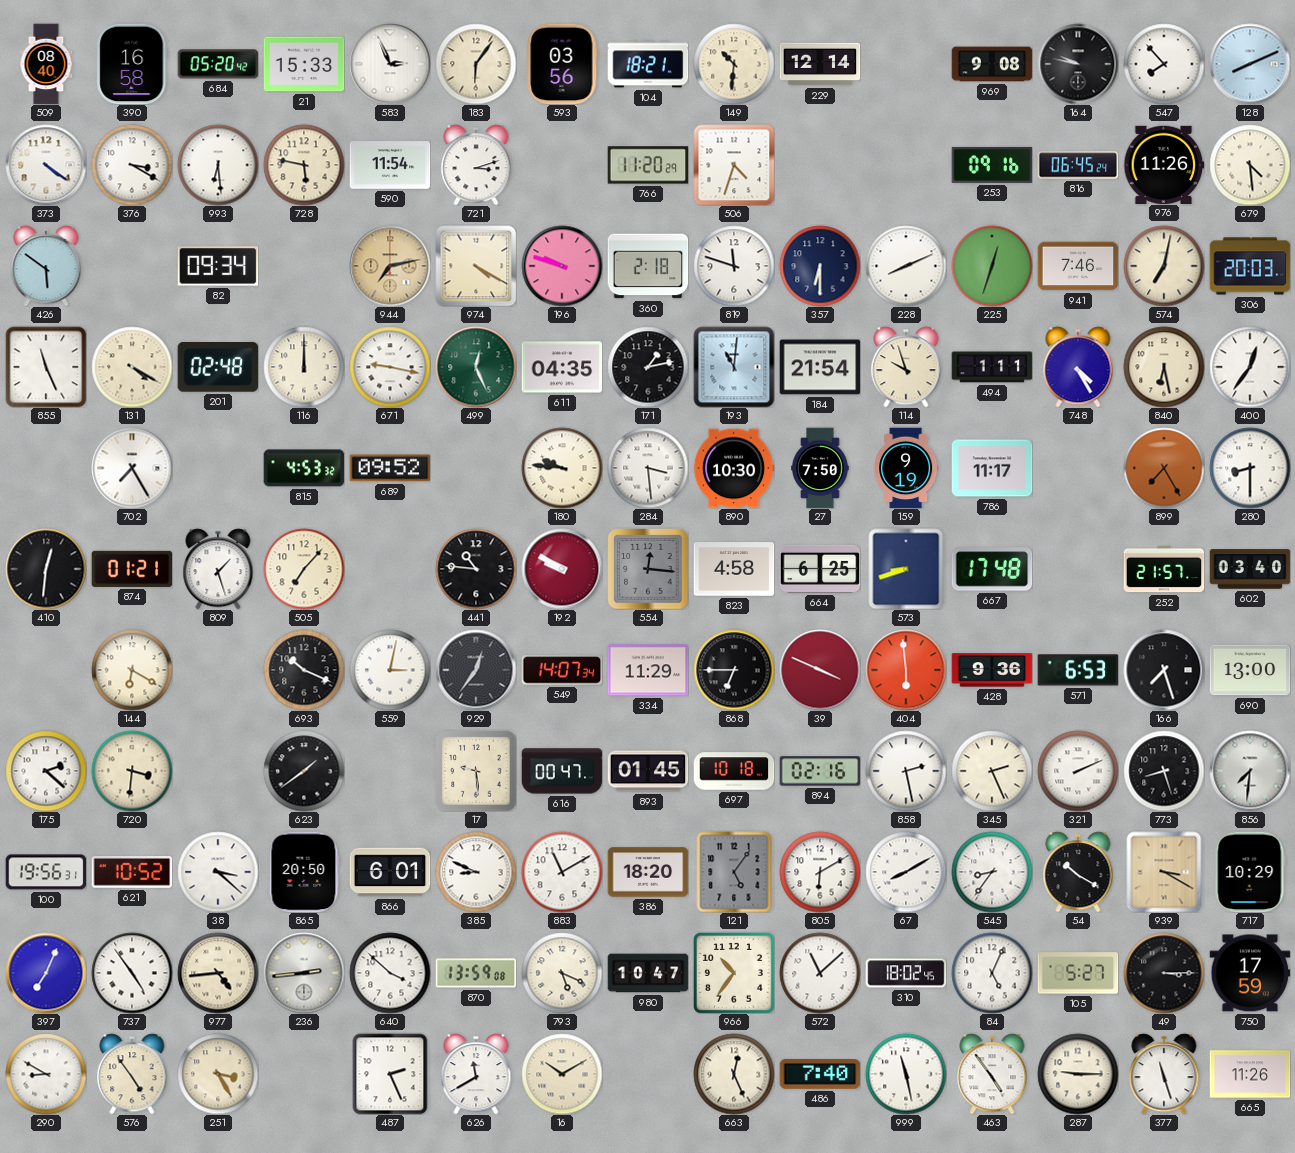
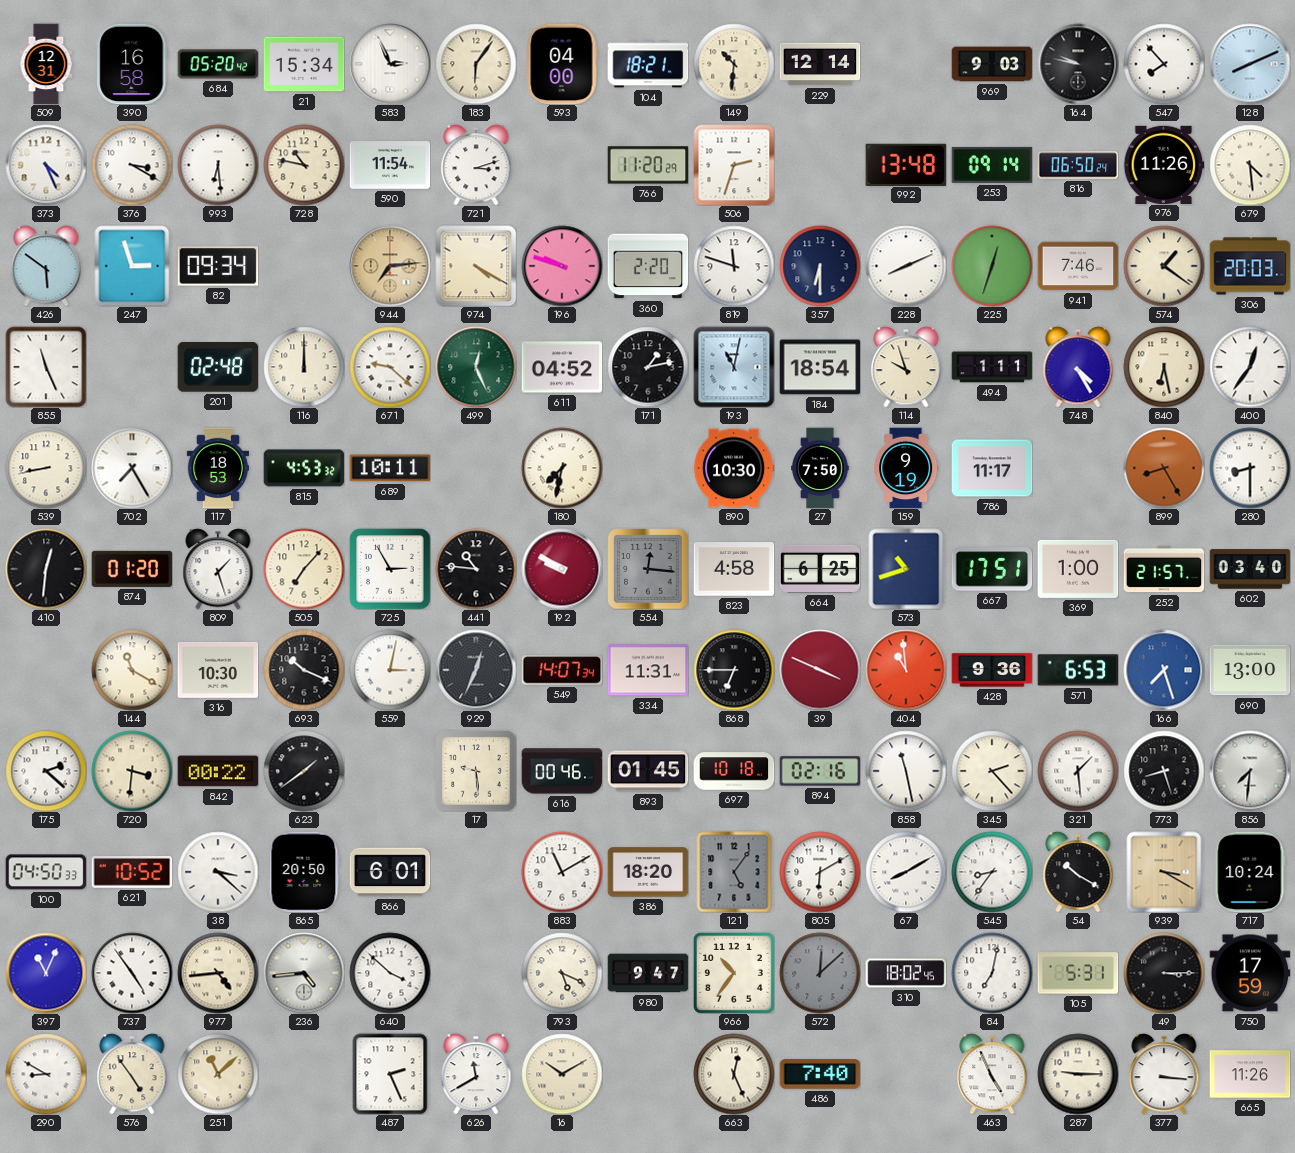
509: 08:40 -> 12:31
21: 15:33 -> 15:34
593: 03:56 -> 04:00
969: 9:08 -> 9:03
373: 4:21 -> 4:26
728: 5:47 -> 10:47
506: 4:33 -> 2:33
992: none -> 13:48
253: 09:16 -> 09:14
816: 06:45 -> 06:50
247: none -> 2:57
944: 7:13 -> 7:14
360: 2:18 -> 2:20
574: 7:02 -> 1:21
131: 4:20 -> none
671: 9:17 -> 9:22
611: 04:35 -> 04:52
193: 11:01 -> 11:02
184: 21:54 -> 18:54
539: none -> 8:43
117: none -> 18:53
689: 09:52 -> 10:11
180: 9:46 -> 7:32
284: 3:29 -> none
899: 7:25 -> 8:25
874: 01:21 -> 01:20
725: none -> 2:55
573: 8:42 -> 10:42
667: 17:48 -> 17:51
369: none -> 1:00
144: 6:20 -> 11:20
316: none -> 10:30
929: 12:36 -> 12:34
334: 11:29 -> 11:31
404: 5:59 -> 10:59
166 dial: black -> blue
842: none -> 00:22
616: 00:47 -> 00:46
858: 2:28 -> 11:28
345: 2:26 -> 2:23
321: 2:11 -> 1:29
100: 19:56 -> 04:50
385: 8:49 -> none
717: 10:29 -> 10:24
397: 7:04 -> 11:04
236: 2:44 -> 4:44
870: 13:59 -> none
980: 10:47 -> 9:47
572: 11:08 -> 12:08
572 dial: white -> grey
84: 5:04 -> 7:02
105: 5:27 -> 5:31
251: 3:25 -> 11:08
999: 11:28 -> none
463: 4:54 -> 4:56
377: 11:27 -> 3:16
